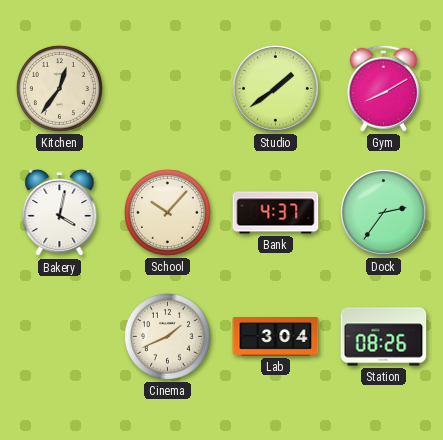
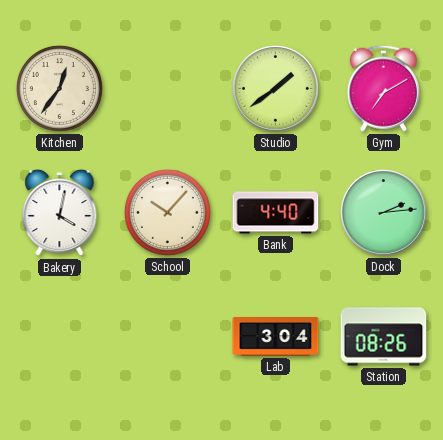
Gym: 8:10 -> 7:10
Bank: 4:37 -> 4:40
Dock: 2:36 -> 2:14
Cinema: 1:41 -> none
